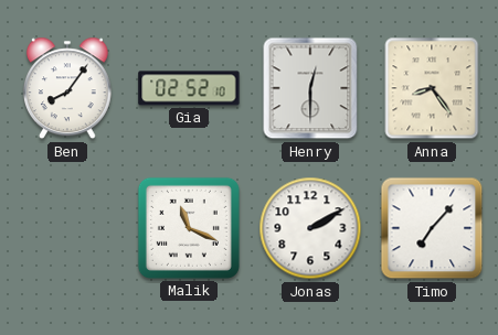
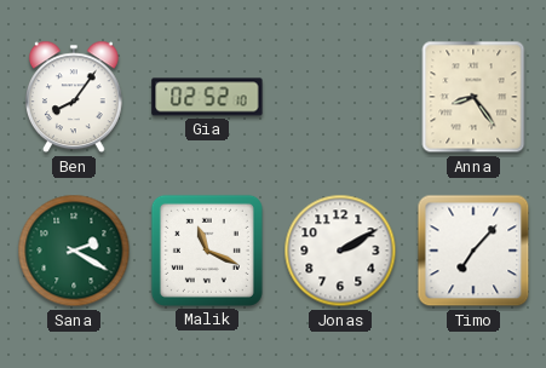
Henry: 12:30 -> none
Sana: none -> 2:20
